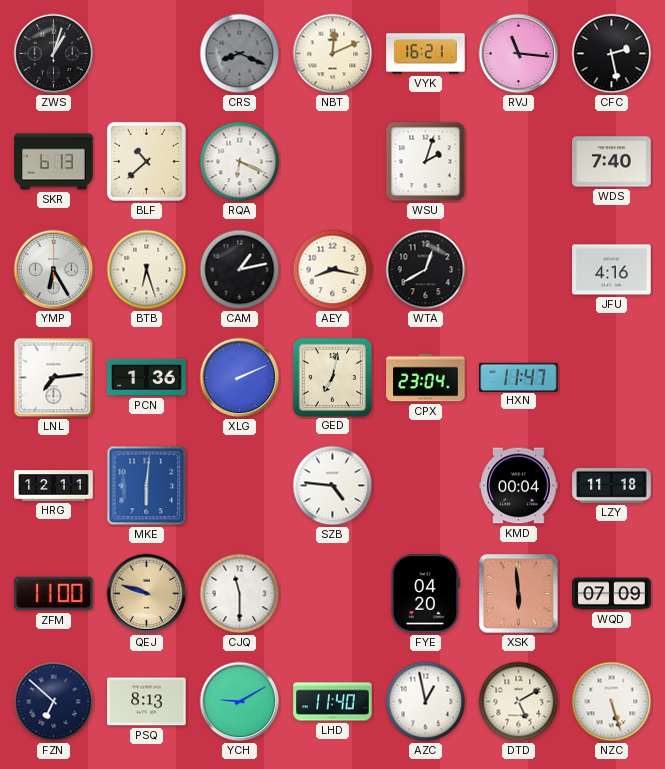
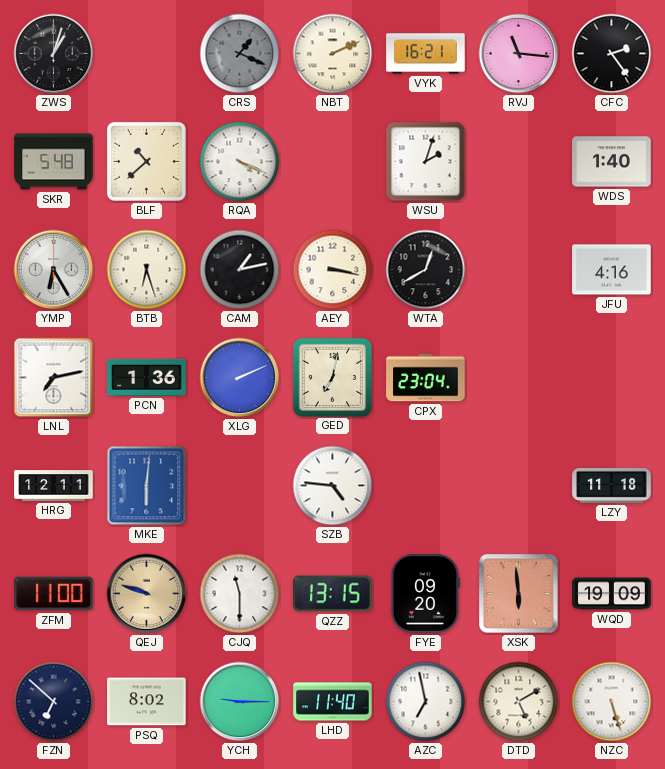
CRS: 8:19 -> 1:19
NBT: 12:11 -> 2:11
CFC: 2:28 -> 2:24
SKR: 6:13 -> 5:48
RQA: 6:19 -> 4:19
WDS: 7:40 -> 1:40
AEY: 8:17 -> 3:17
LNL: 7:14 -> 7:13
HXN: 11:47 -> none
KMD: 00:04 -> none
QZZ: none -> 13:15
FYE: 04:20 -> 09:20
WQD: 07:09 -> 19:09
PSQ: 8:13 -> 8:02
YCH: 9:10 -> 9:15
AZC: 12:58 -> 6:58
